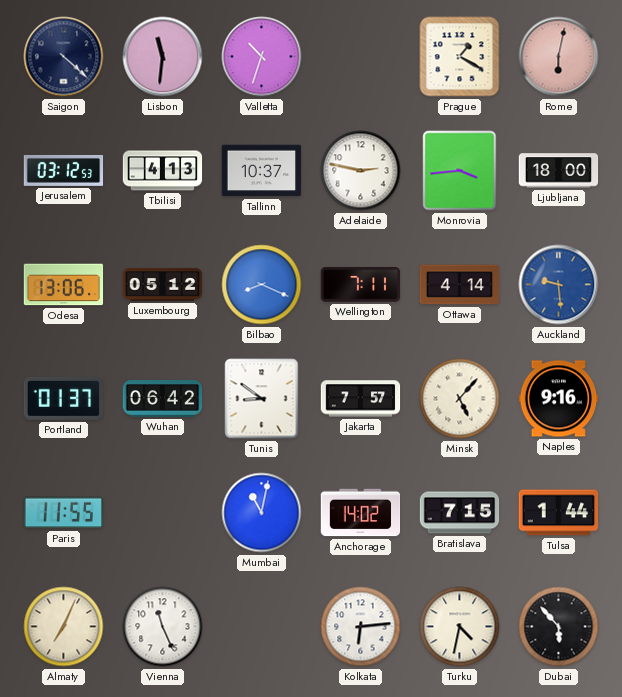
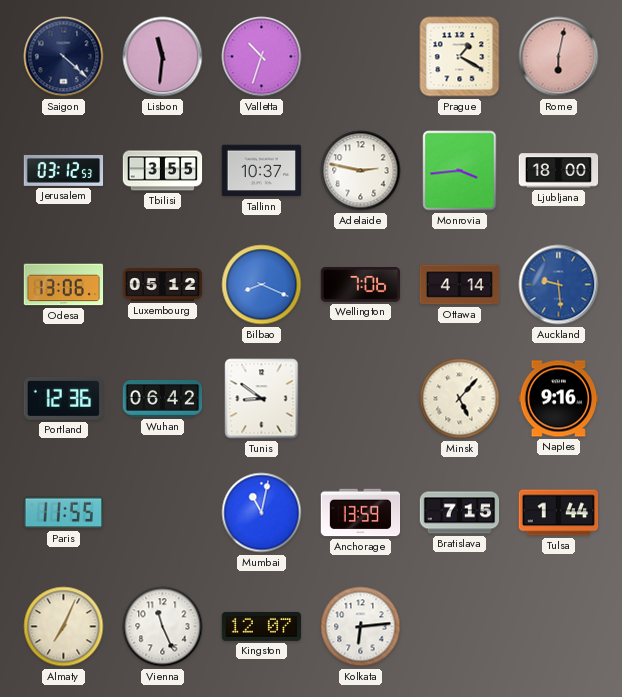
Tbilisi: 4:13 -> 3:55
Wellington: 7:11 -> 7:06
Portland: 01:37 -> 12:36
Jakarta: 7:57 -> none
Anchorage: 14:02 -> 13:59
Kingston: none -> 12:07
Turku: 4:32 -> none
Dubai: 5:53 -> none
